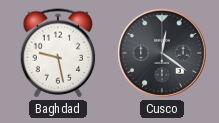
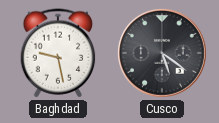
Cusco: 12:21 -> 5:21
